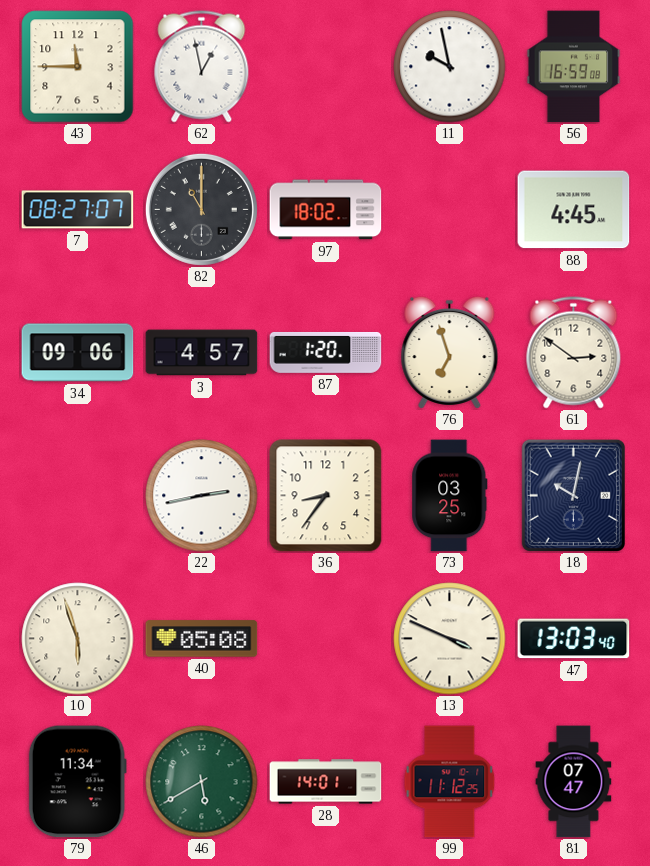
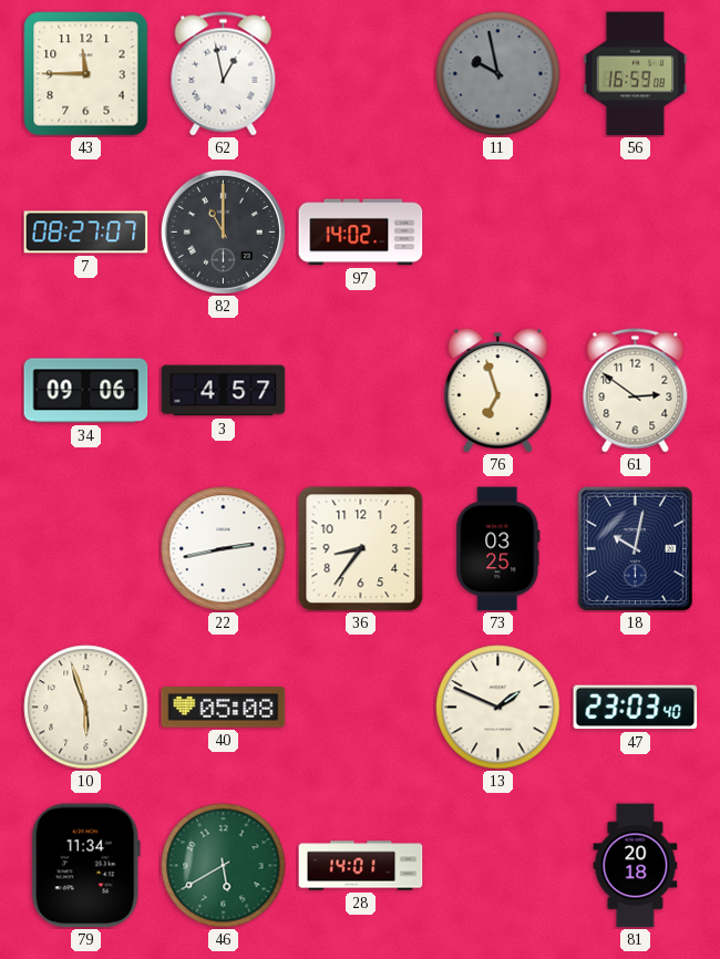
11 dial: white -> grey
97: 18:02 -> 14:02
88: 4:45 -> none
87: 1:20 -> none
13: 3:49 -> 1:49
47: 13:03 -> 23:03
99: 11:12 -> none
81: 07:47 -> 20:18
